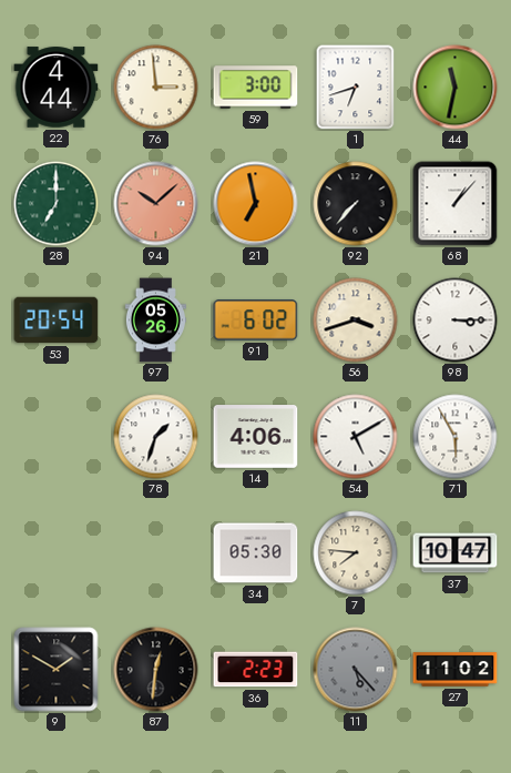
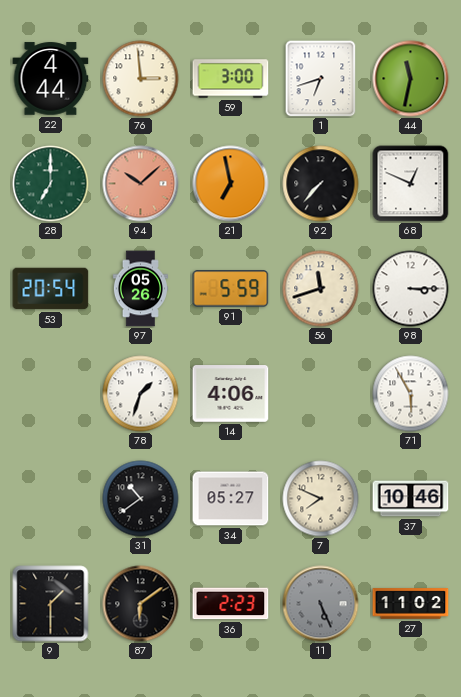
68: 1:07 -> 12:49
91: 6:02 -> 5:59
56: 3:42 -> 11:42
54: 5:10 -> none
31: none -> 10:39
34: 05:30 -> 05:27
7: 7:46 -> 7:49
37: 10:47 -> 10:46
9: 1:50 -> 1:30
87: 12:31 -> 6:09
11: 5:23 -> 5:26
